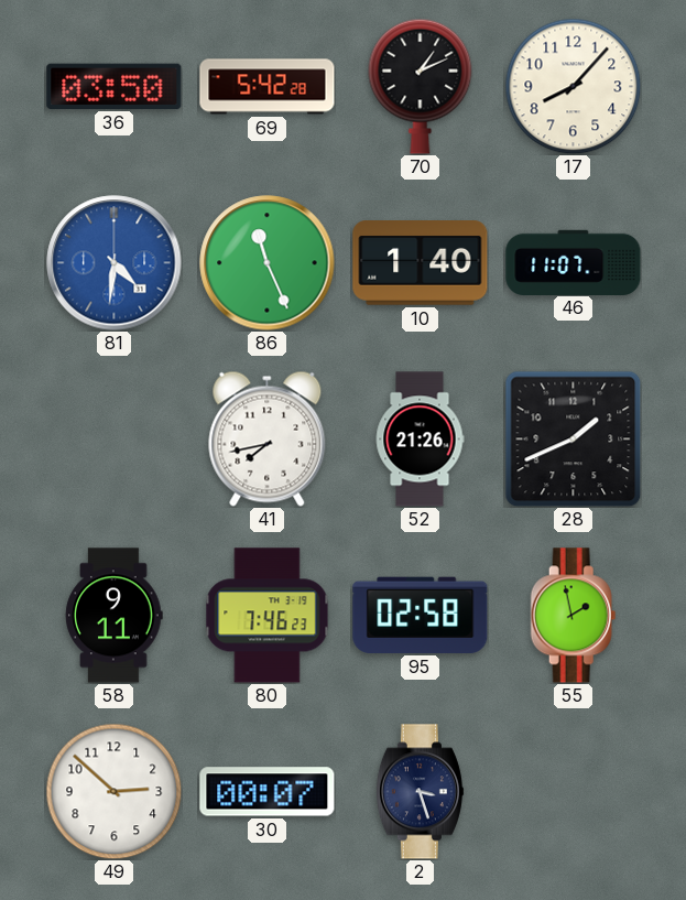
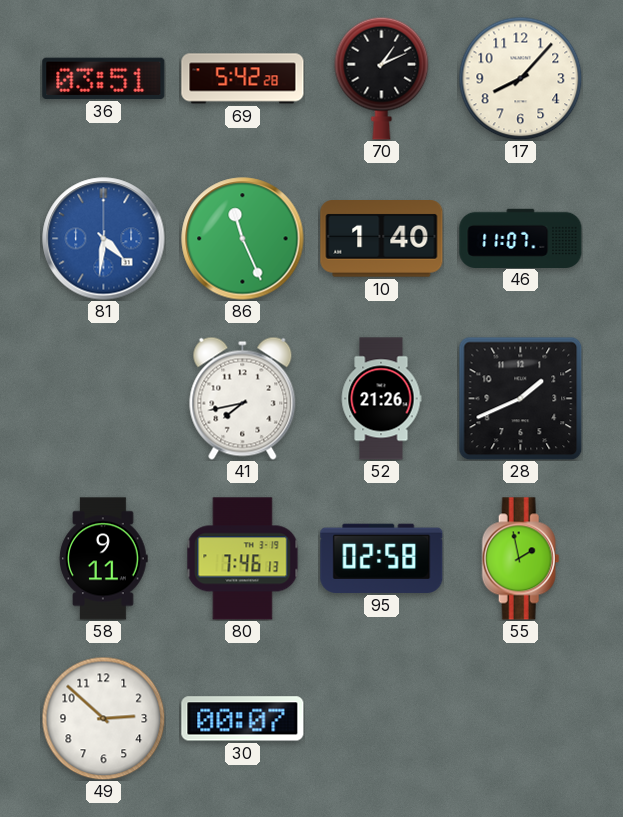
36: 03:50 -> 03:51
80: 7:46:23 -> 7:46:13
2: 3:27 -> none
